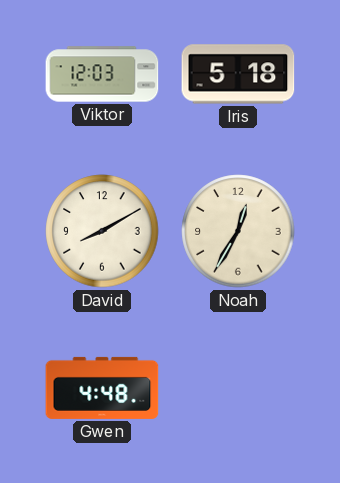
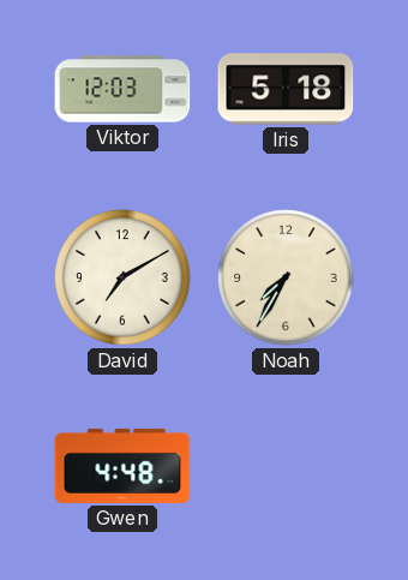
David: 8:10 -> 7:10
Noah: 12:35 -> 7:35
